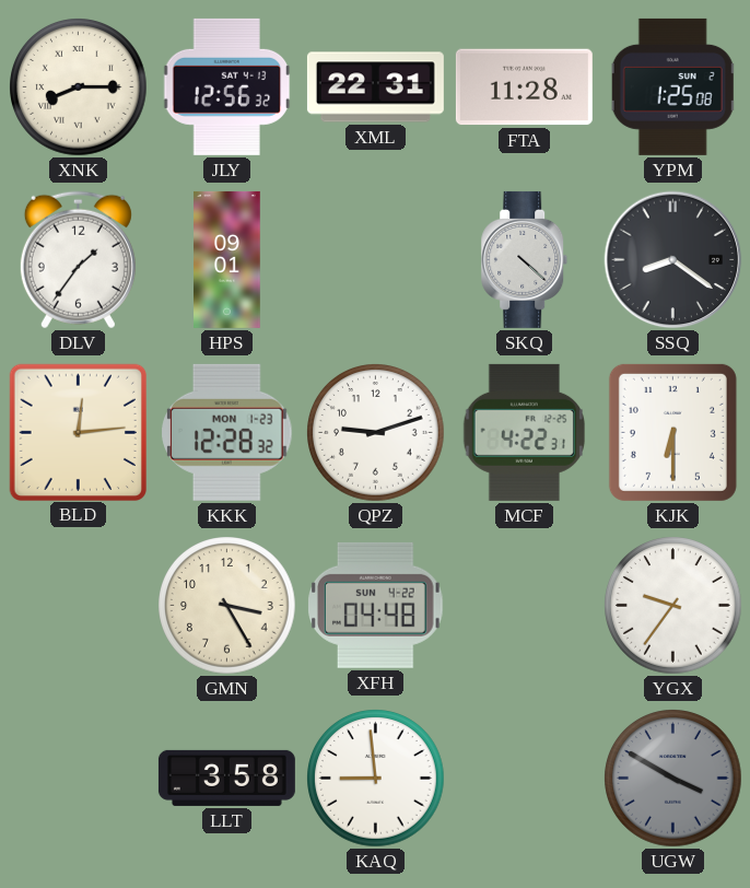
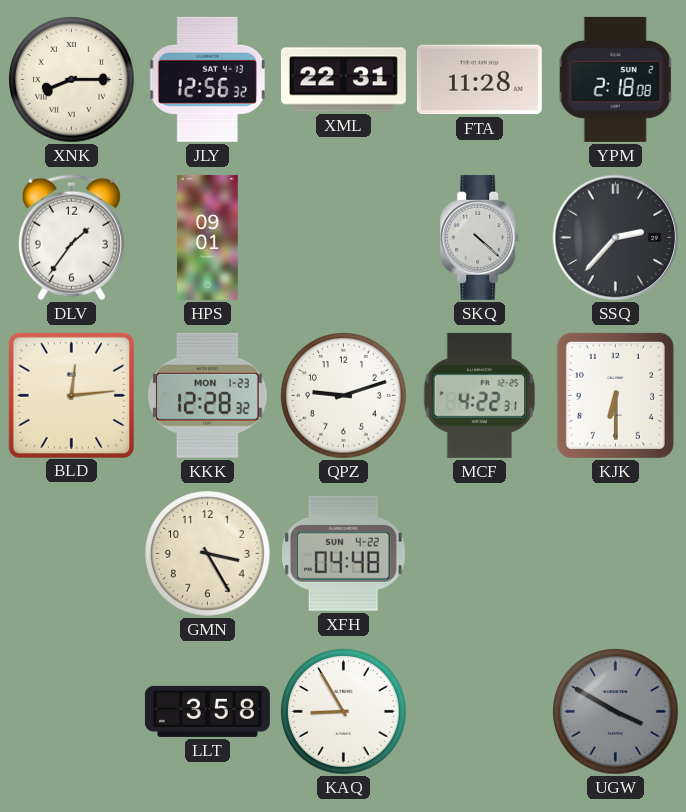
YPM: 1:25 -> 2:18
SSQ: 8:21 -> 2:37
YGX: 9:36 -> none
KAQ: 8:59 -> 8:55
